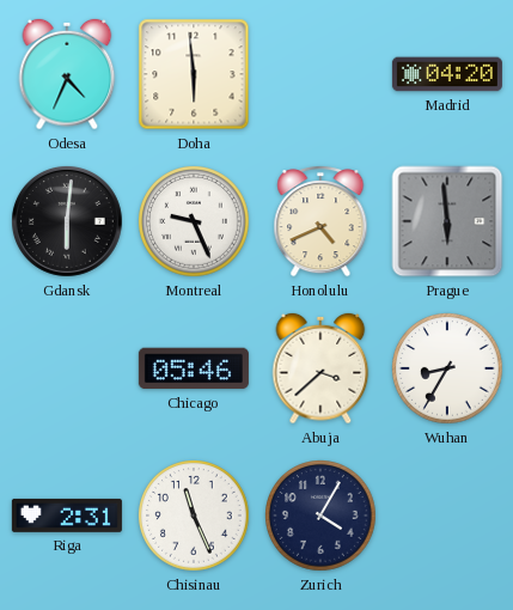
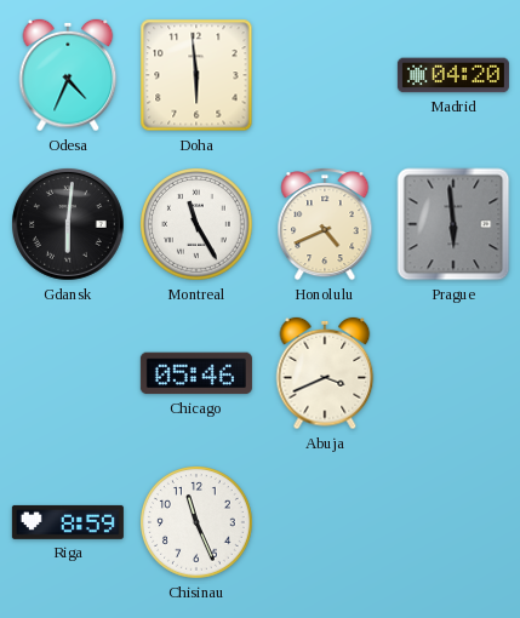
Montreal: 9:26 -> 11:25
Abuja: 3:38 -> 3:41
Wuhan: 8:35 -> none
Riga: 2:31 -> 8:59
Zurich: 4:05 -> none
